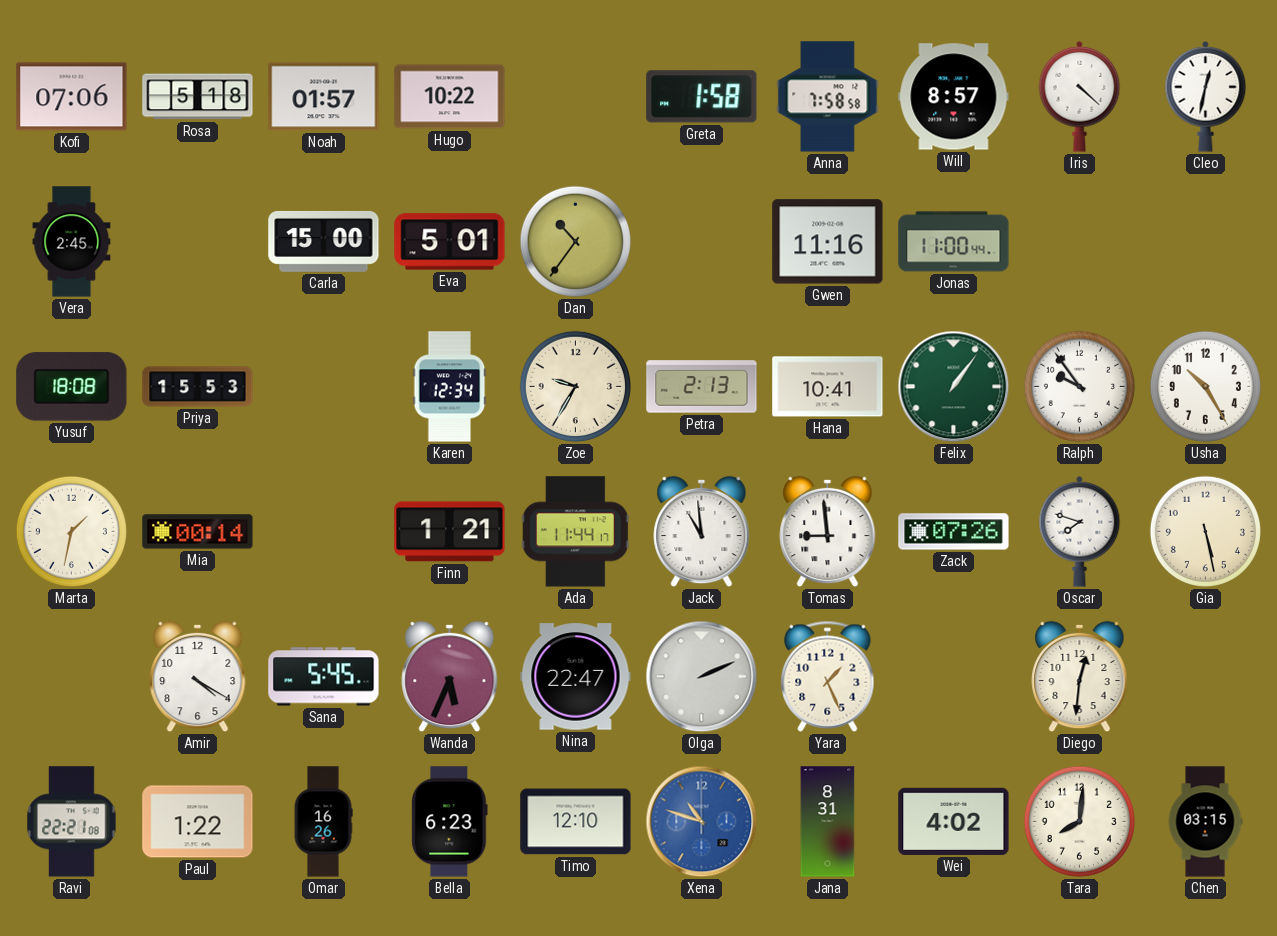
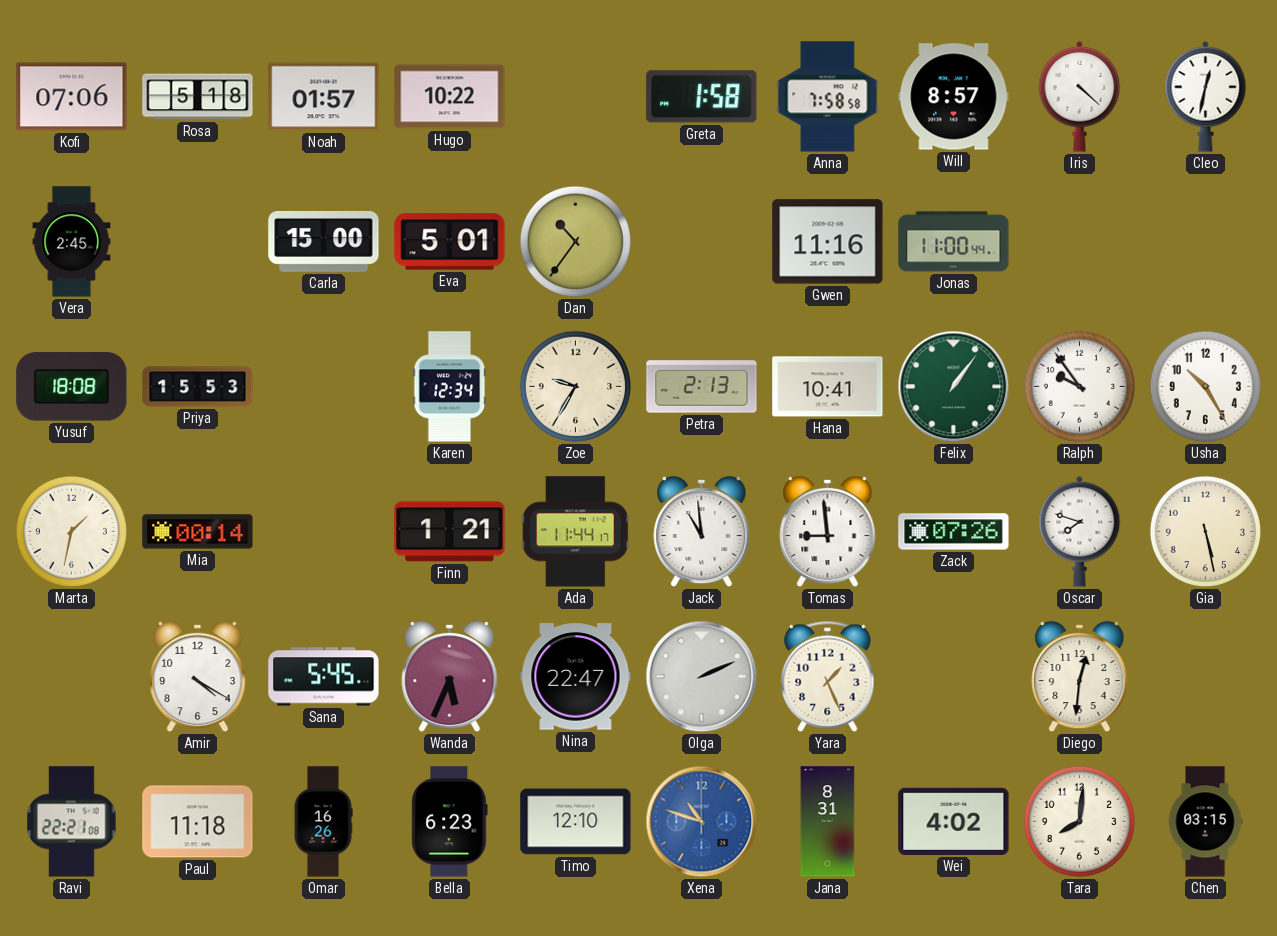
Paul: 1:22 -> 11:18
